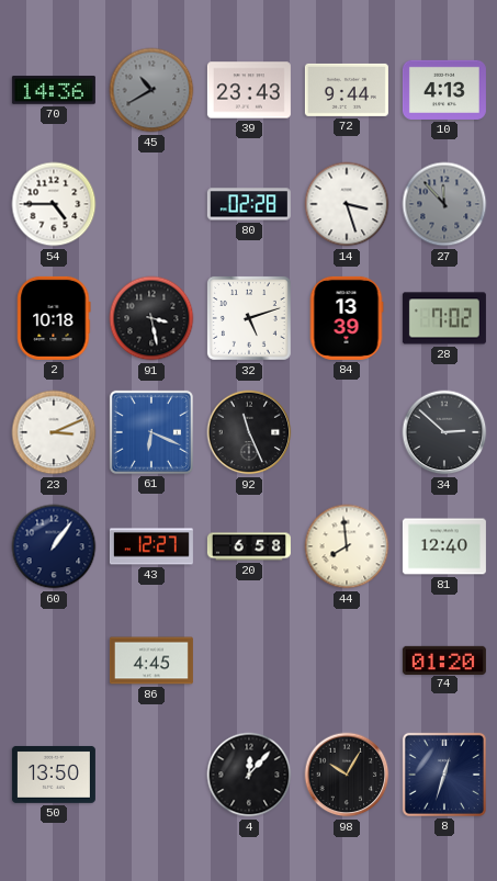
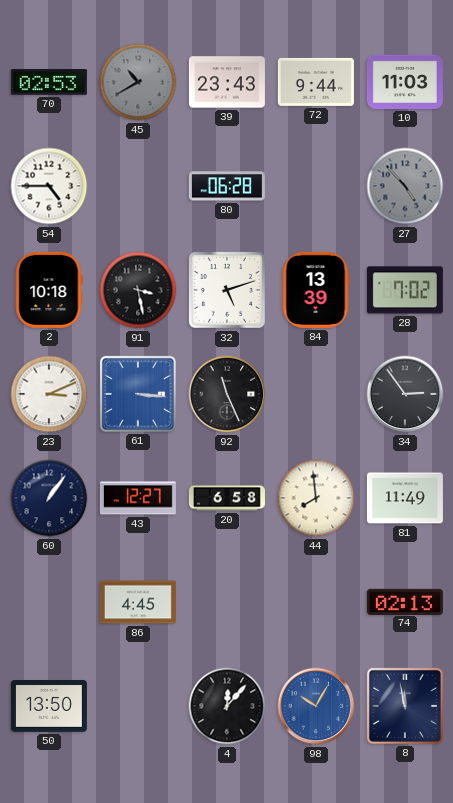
70: 14:36 -> 02:53
10: 4:13 -> 11:03
80: 02:28 -> 06:28
14: 3:27 -> none
27: 11:53 -> 4:53
61: 6:19 -> 3:16
34: 2:52 -> 2:54
81: 12:40 -> 11:49
74: 01:20 -> 02:13
98 dial: black -> blue
8: 12:33 -> 11:58
